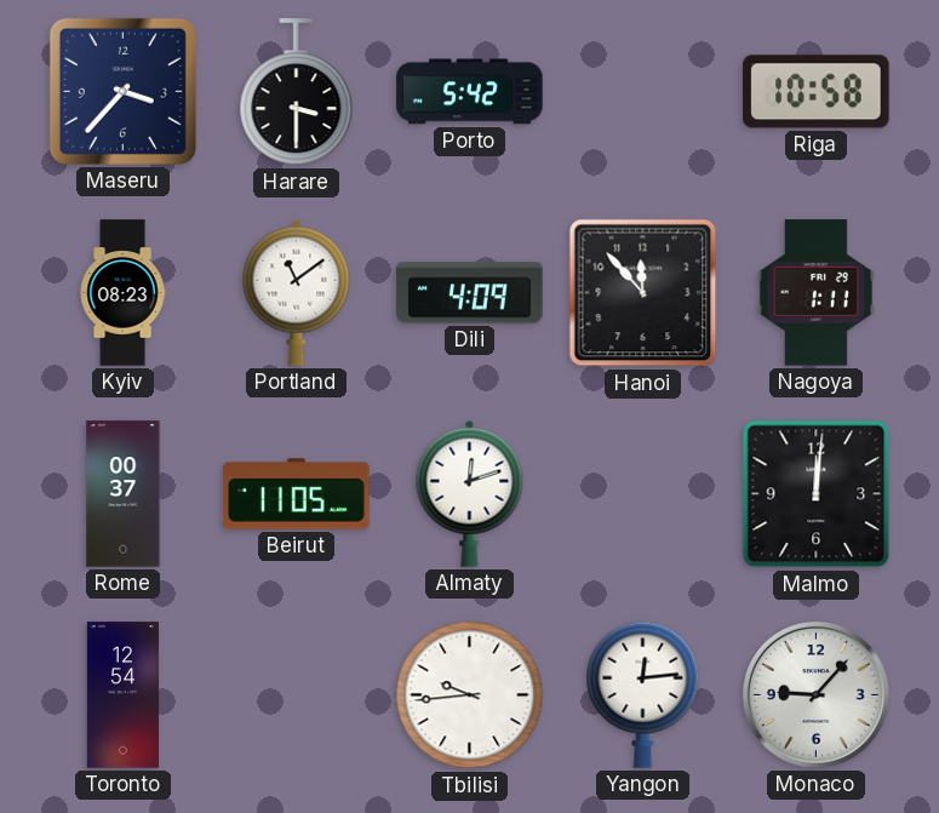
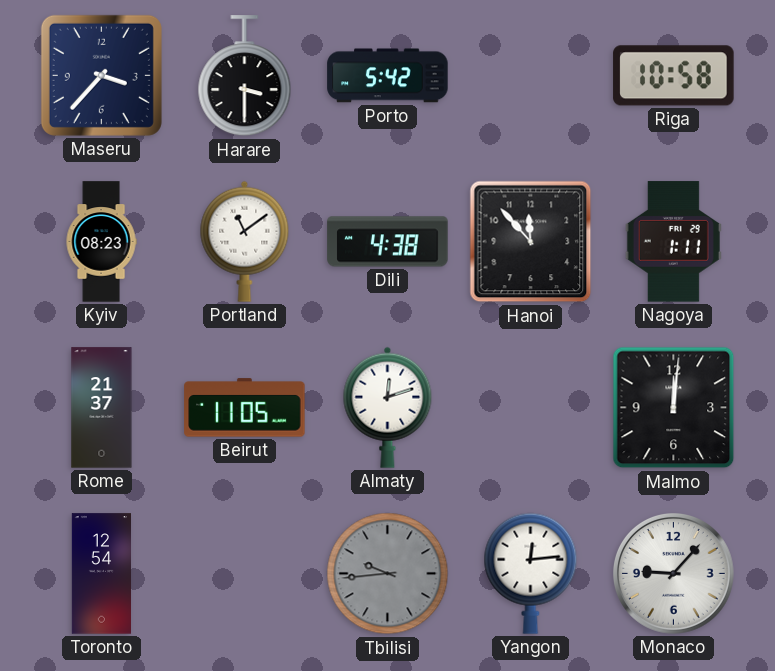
Dili: 4:09 -> 4:38
Rome: 00:37 -> 21:37
Tbilisi dial: white -> grey
